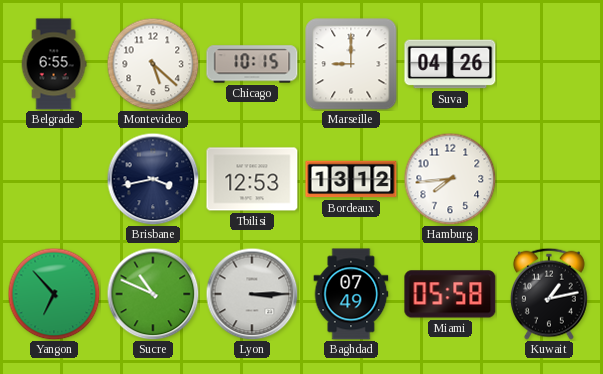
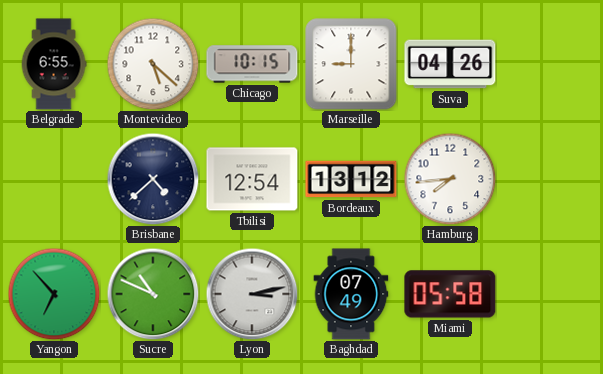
Brisbane: 3:43 -> 4:38
Tbilisi: 12:53 -> 12:54
Lyon: 3:15 -> 3:13
Kuwait: 1:13 -> none
